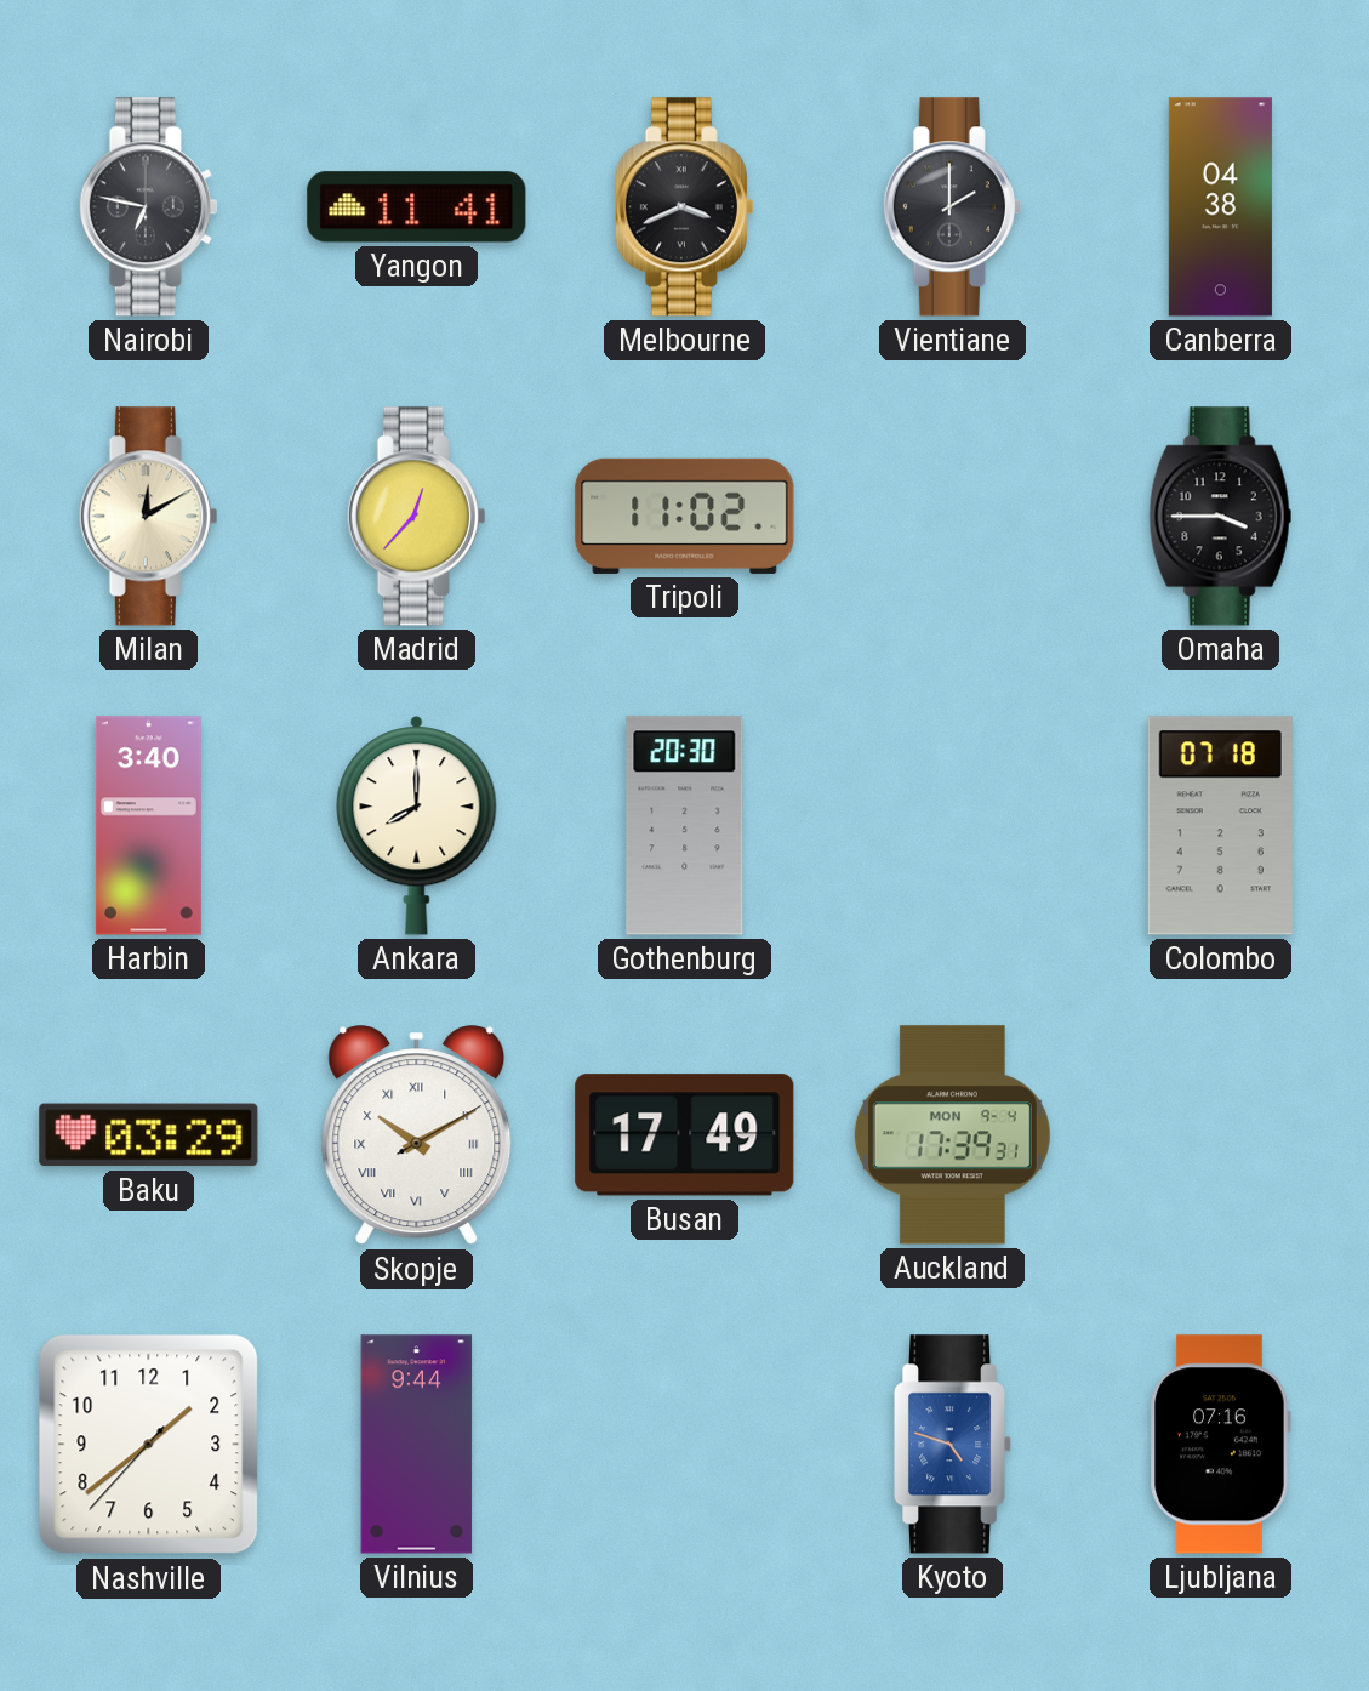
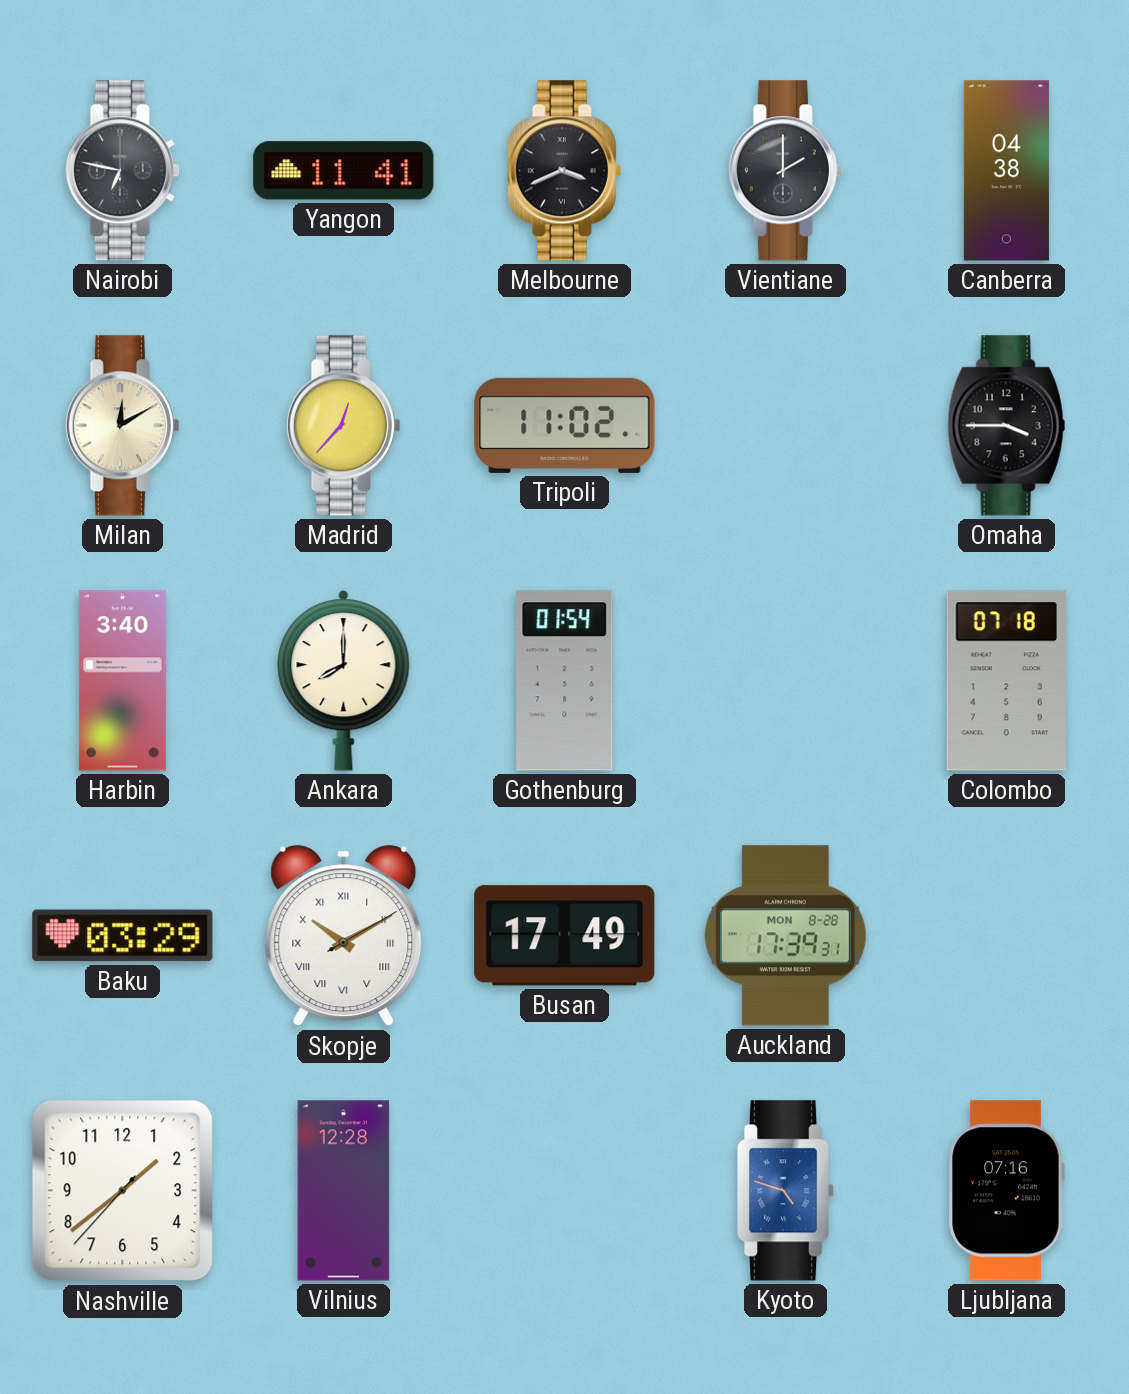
Gothenburg: 20:30 -> 01:54
Auckland date: MON 9-4 -> MON 8-28
Vilnius: 9:44 -> 12:28
